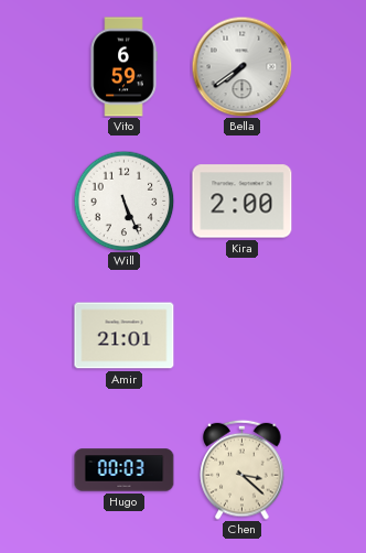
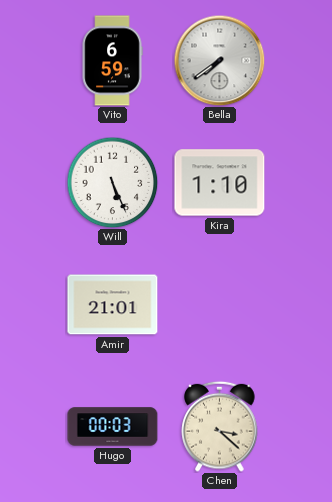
Kira: 2:00 -> 1:10
